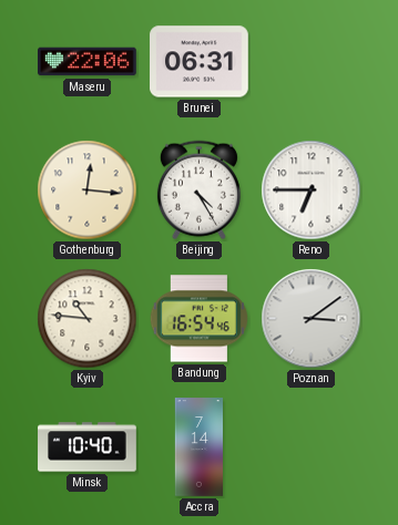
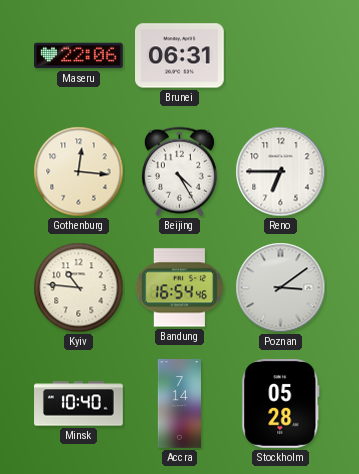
Stockholm: none -> 05:28
